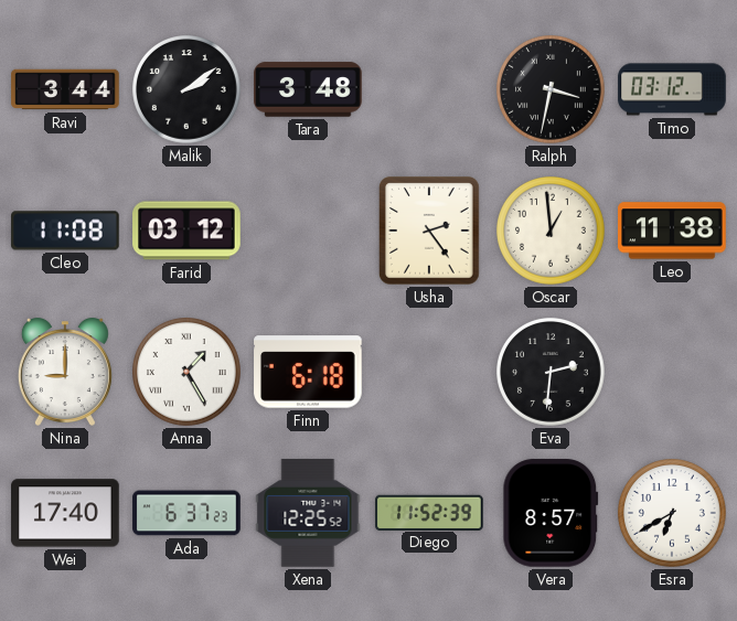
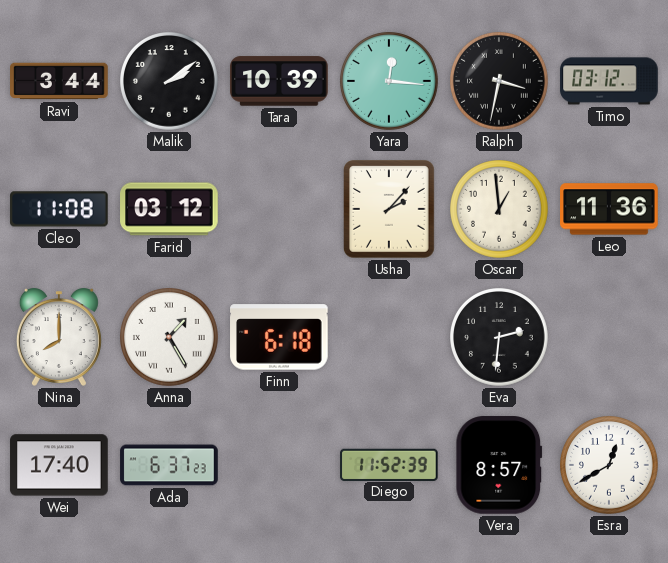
Tara: 3:48 -> 10:39
Yara: none -> 12:16
Usha: 2:24 -> 2:07
Leo: 11:38 -> 11:36
Nina: 9:00 -> 8:00
Xena: 12:25 -> none
Esra: 6:40 -> 12:40
